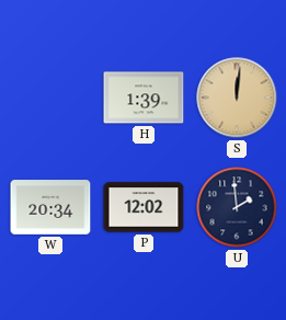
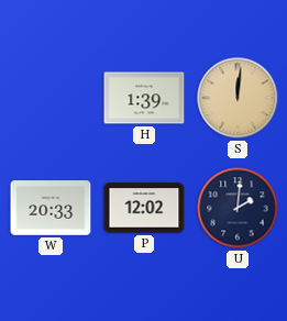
W: 20:34 -> 20:33
U: 1:59 -> 2:01
